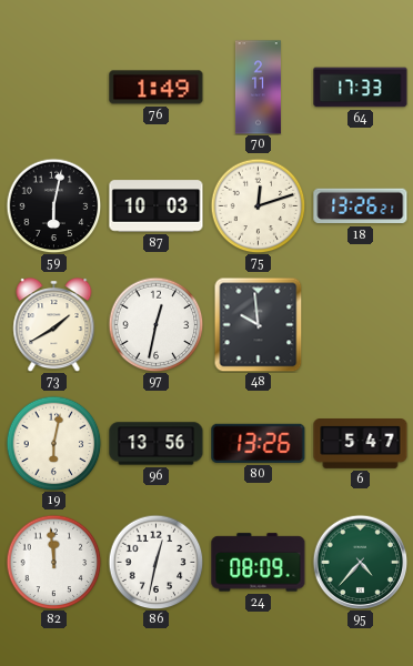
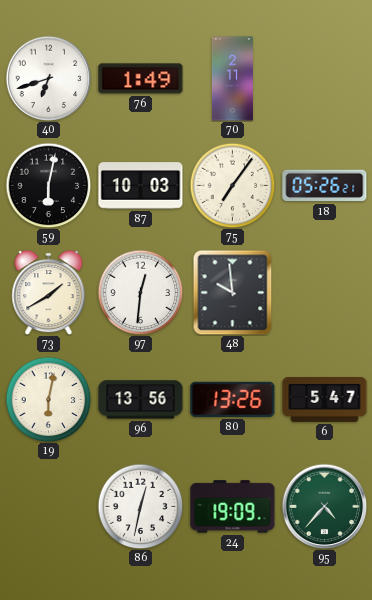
40: none -> 6:42
64: 17:33 -> none
75: 12:12 -> 7:06
18: 13:26 -> 05:26
97: 12:32 -> 12:31
82: 11:59 -> none
24: 08:09 -> 19:09
